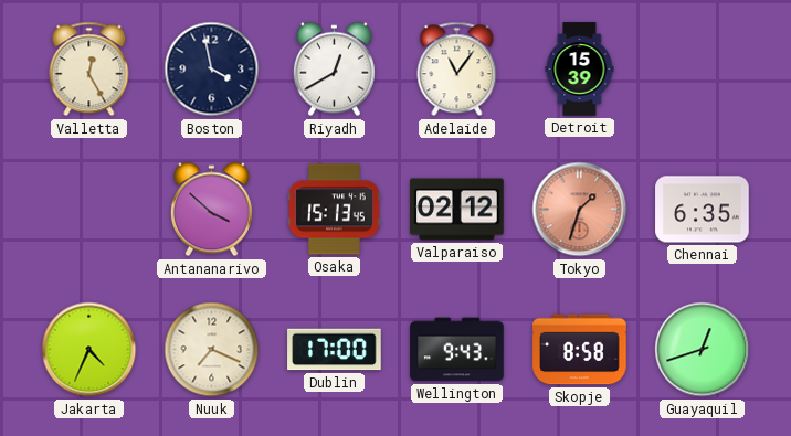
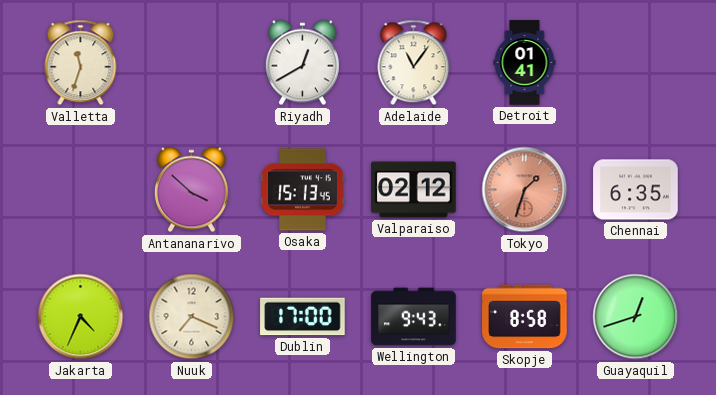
Valletta: 12:25 -> 11:33
Boston: 3:58 -> none
Detroit: 15:39 -> 01:41
